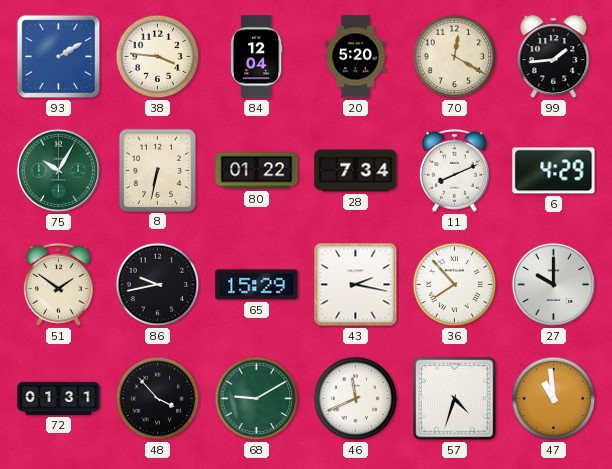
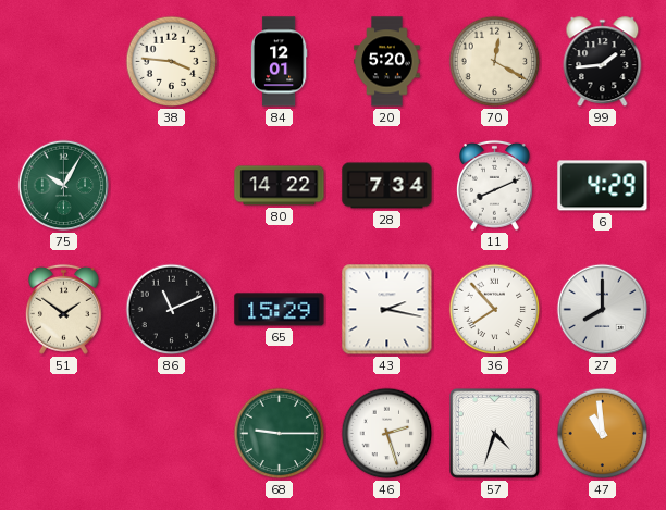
93: 2:10 -> none
84: 12:04 -> 12:01
8: 6:32 -> none
80: 01:22 -> 14:22
86: 9:43 -> 11:11
27: 10:00 -> 8:00
72: 01:31 -> none
48: 3:53 -> none
68: 9:10 -> 9:15
46: 11:41 -> 2:27
